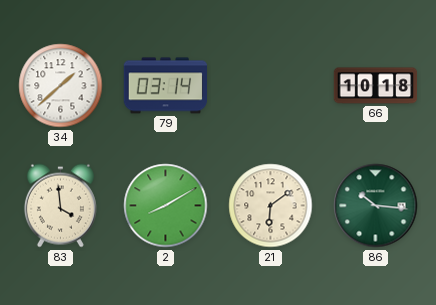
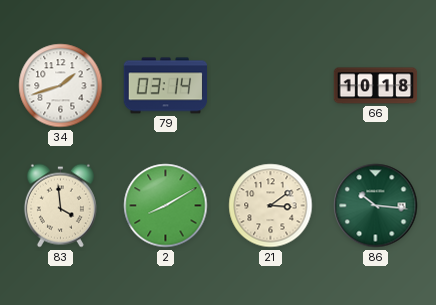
34: 1:38 -> 1:42
21: 6:09 -> 3:09
